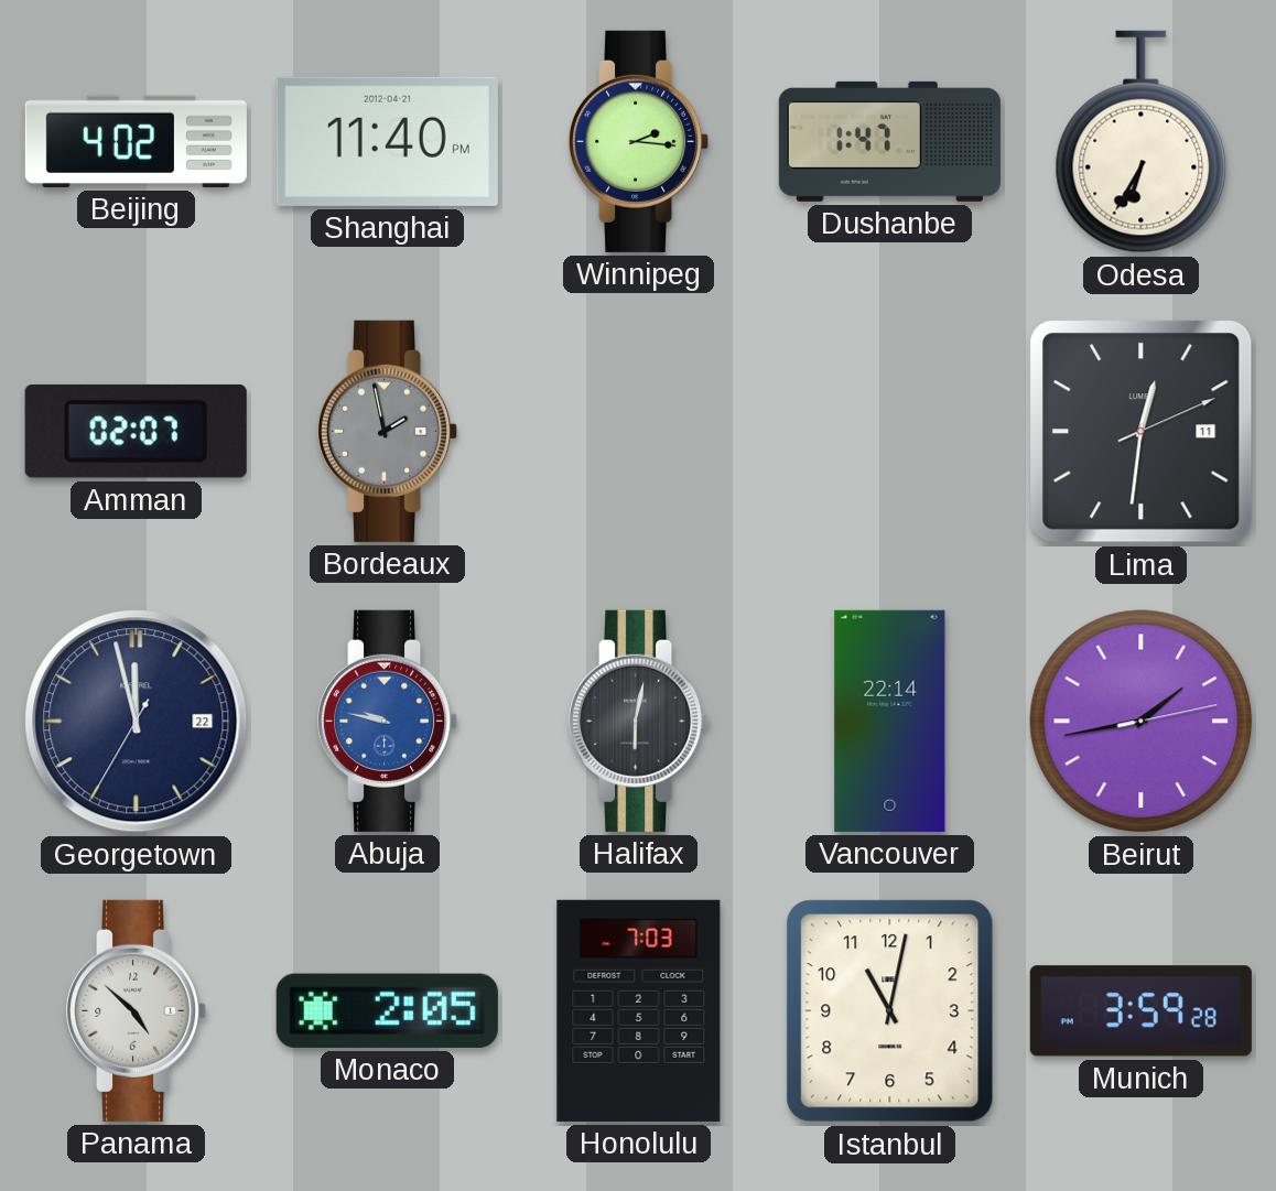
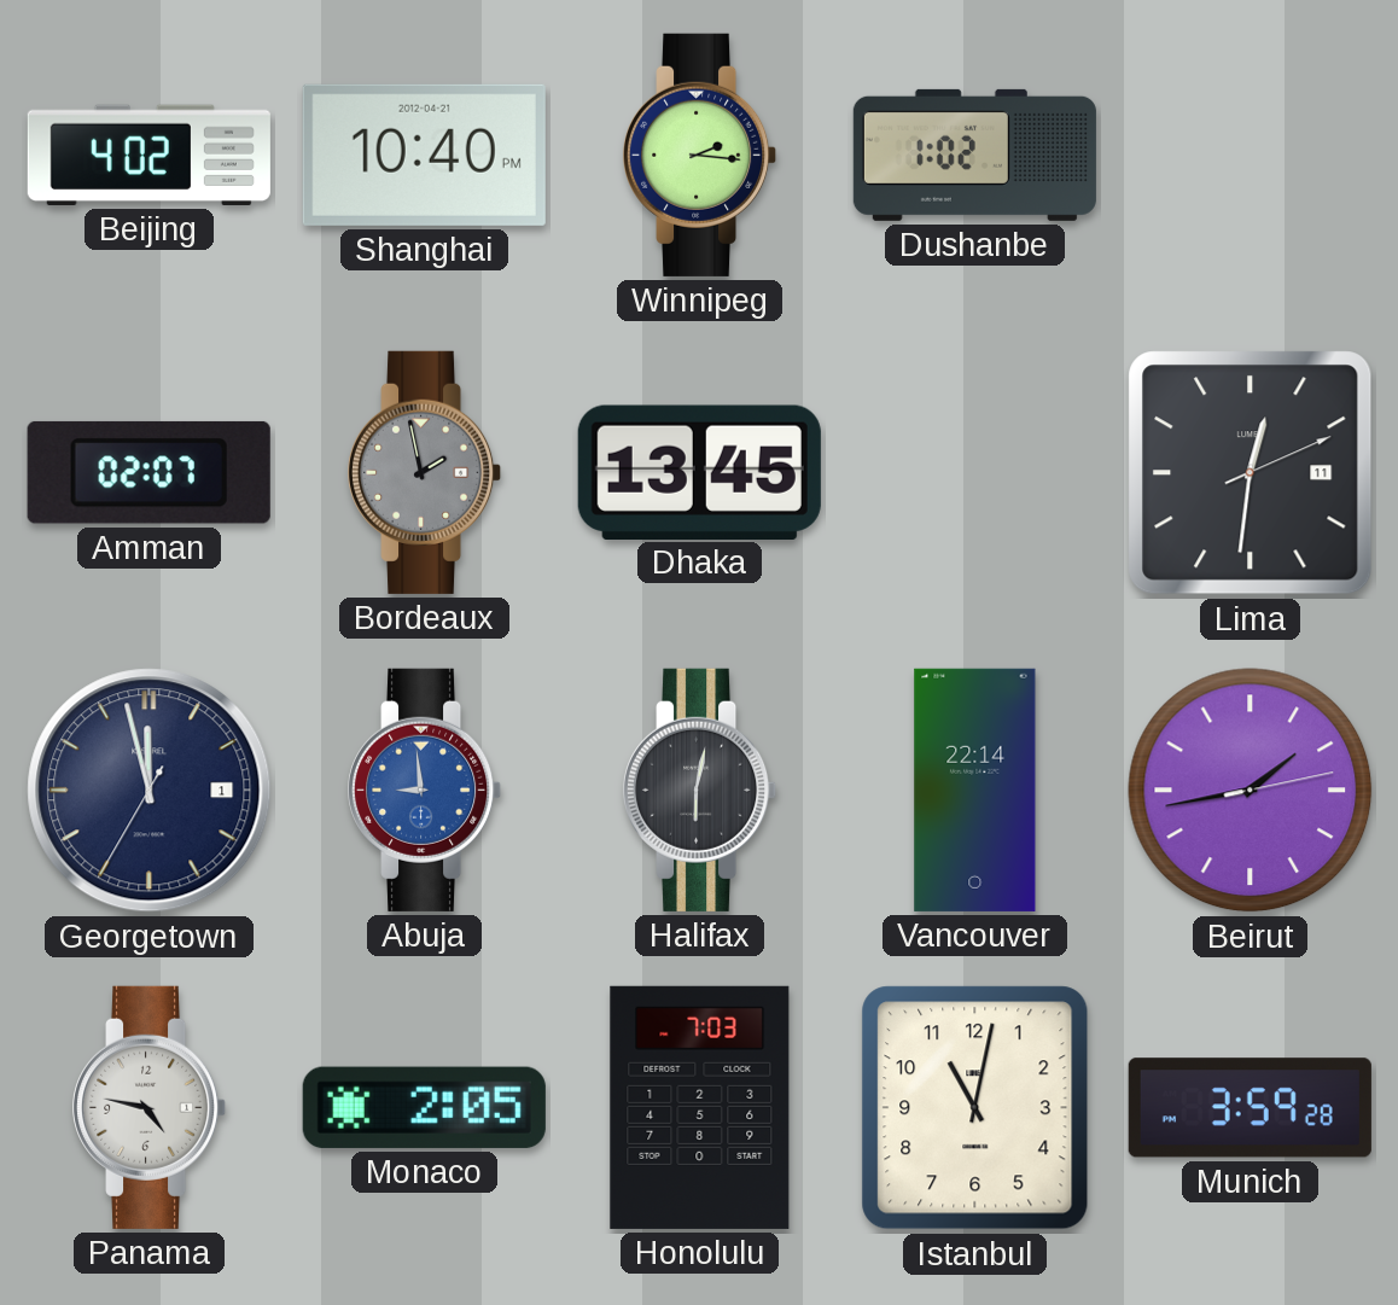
Shanghai: 11:40 -> 10:40
Dushanbe: 1:47 -> 1:02
Odesa: 6:35 -> none
Dhaka: none -> 13:45
Georgetown date: 22 -> 1
Abuja: 9:47 -> 8:59
Panama: 4:52 -> 4:47
